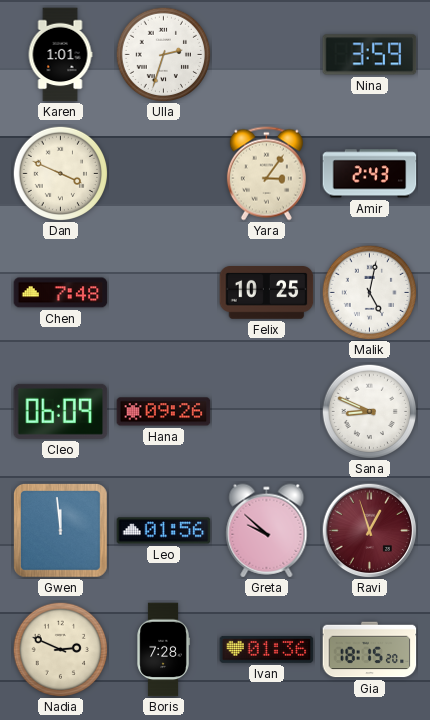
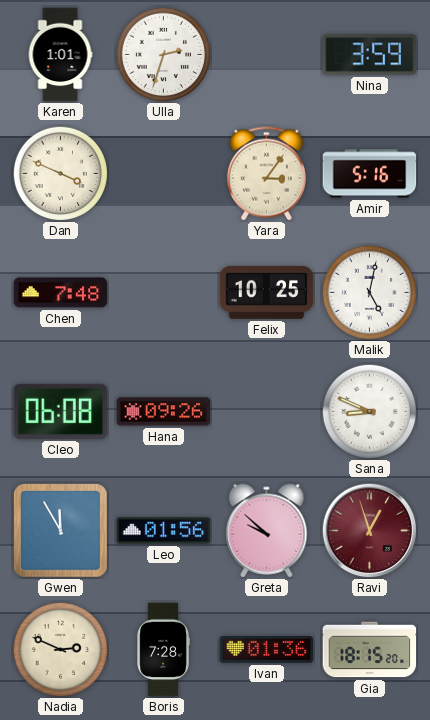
Amir: 2:43 -> 5:16
Cleo: 06:09 -> 06:08
Gwen: 11:59 -> 11:55
